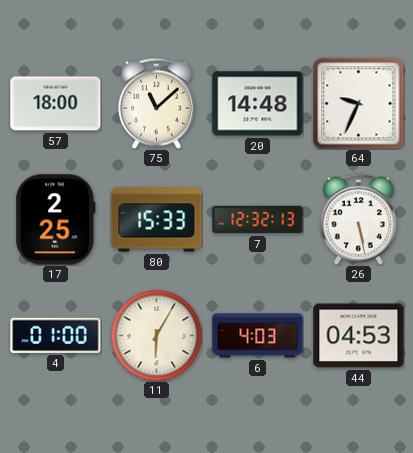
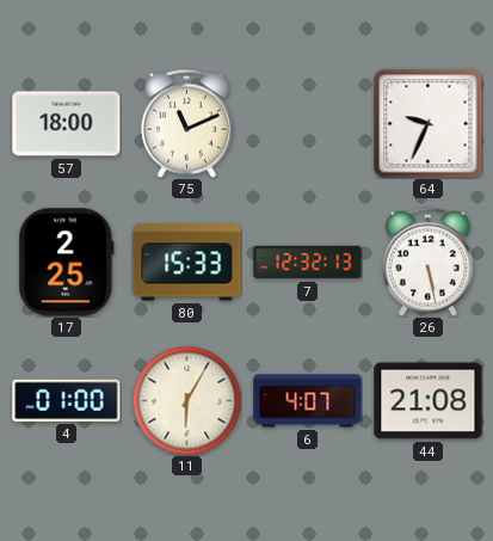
75: 11:08 -> 11:11
20: 14:48 -> none
6: 4:03 -> 4:07
44: 04:53 -> 21:08
